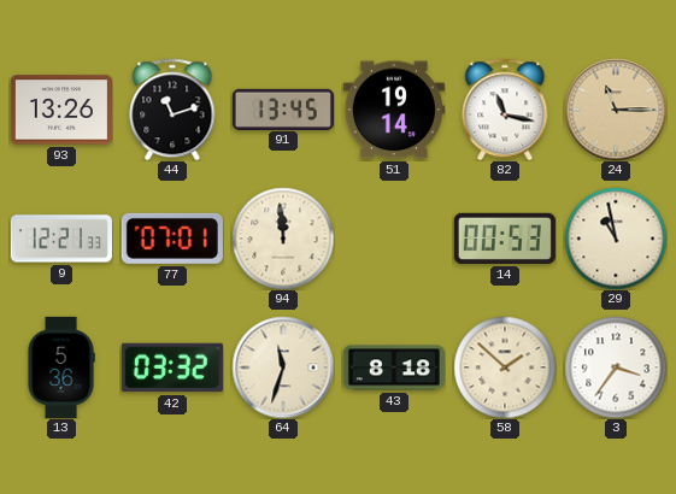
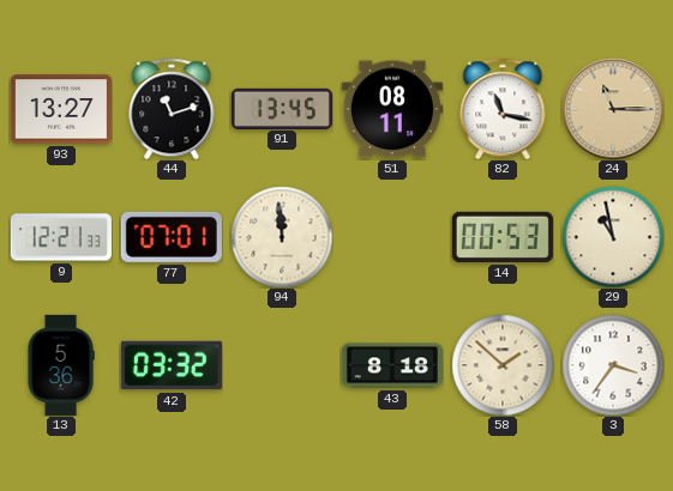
93: 13:26 -> 13:27
51: 19:14 -> 08:11
64: 11:33 -> none
